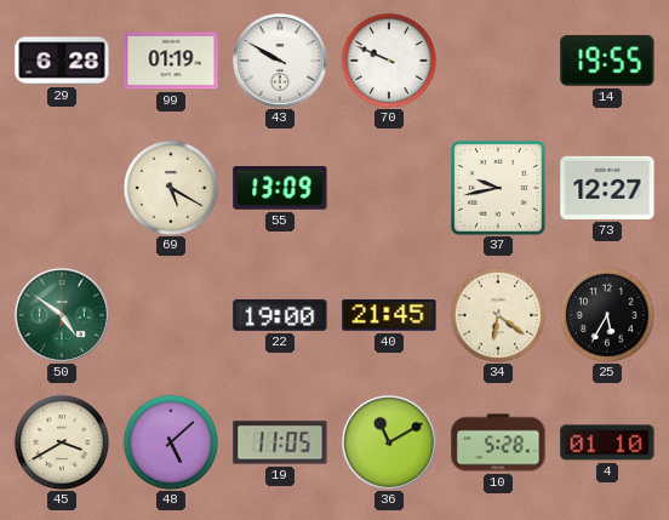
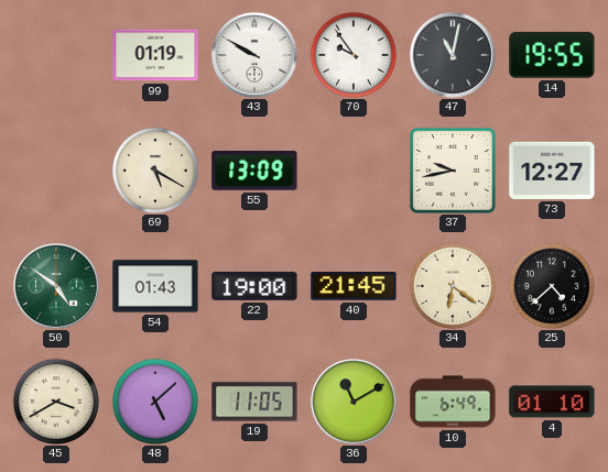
29: 6:28 -> none
70: 9:49 -> 9:54
47: none -> 11:02
54: none -> 01:43
25: 5:35 -> 4:38
10: 5:28 -> 6:49
